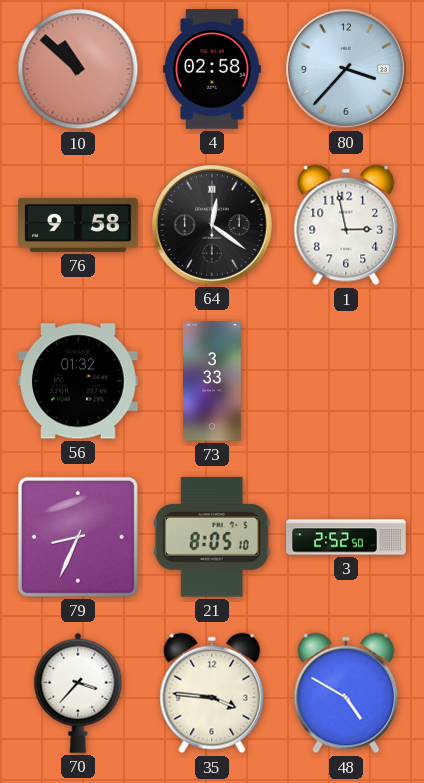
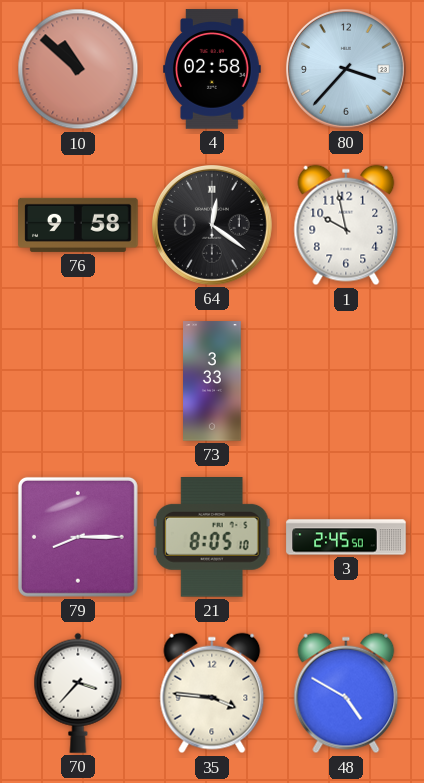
1: 2:58 -> 9:58
56: 01:32 -> none
79: 8:34 -> 8:15
3: 2:52 -> 2:45
